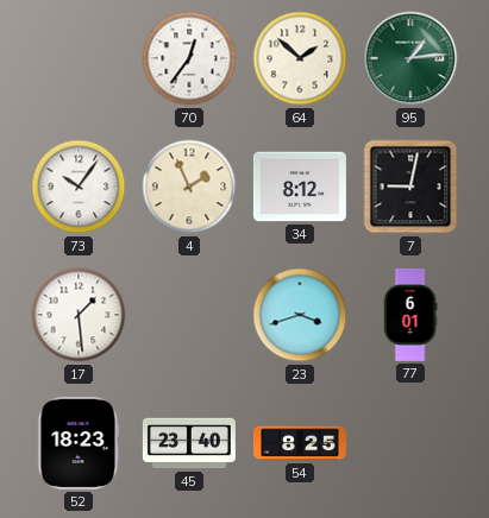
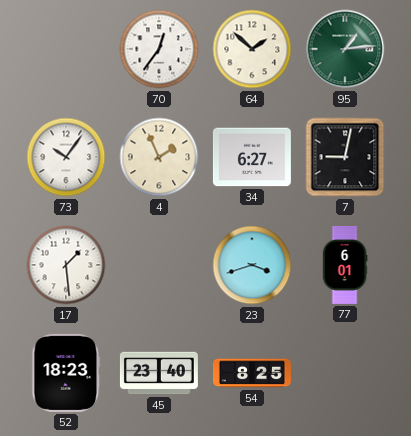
34: 8:12 -> 6:27
